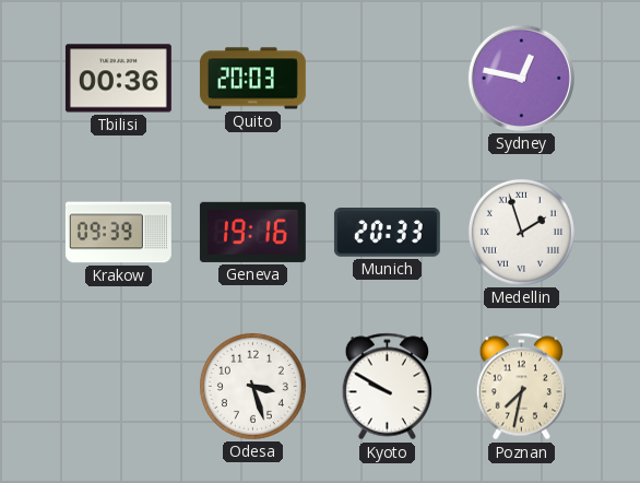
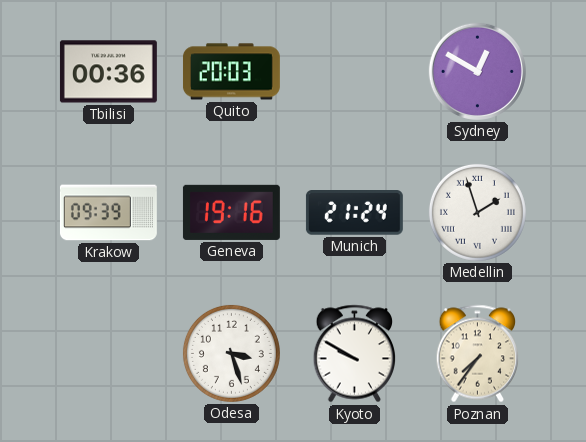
Sydney: 12:47 -> 12:50
Munich: 20:33 -> 21:24
Poznan: 7:32 -> 7:36
